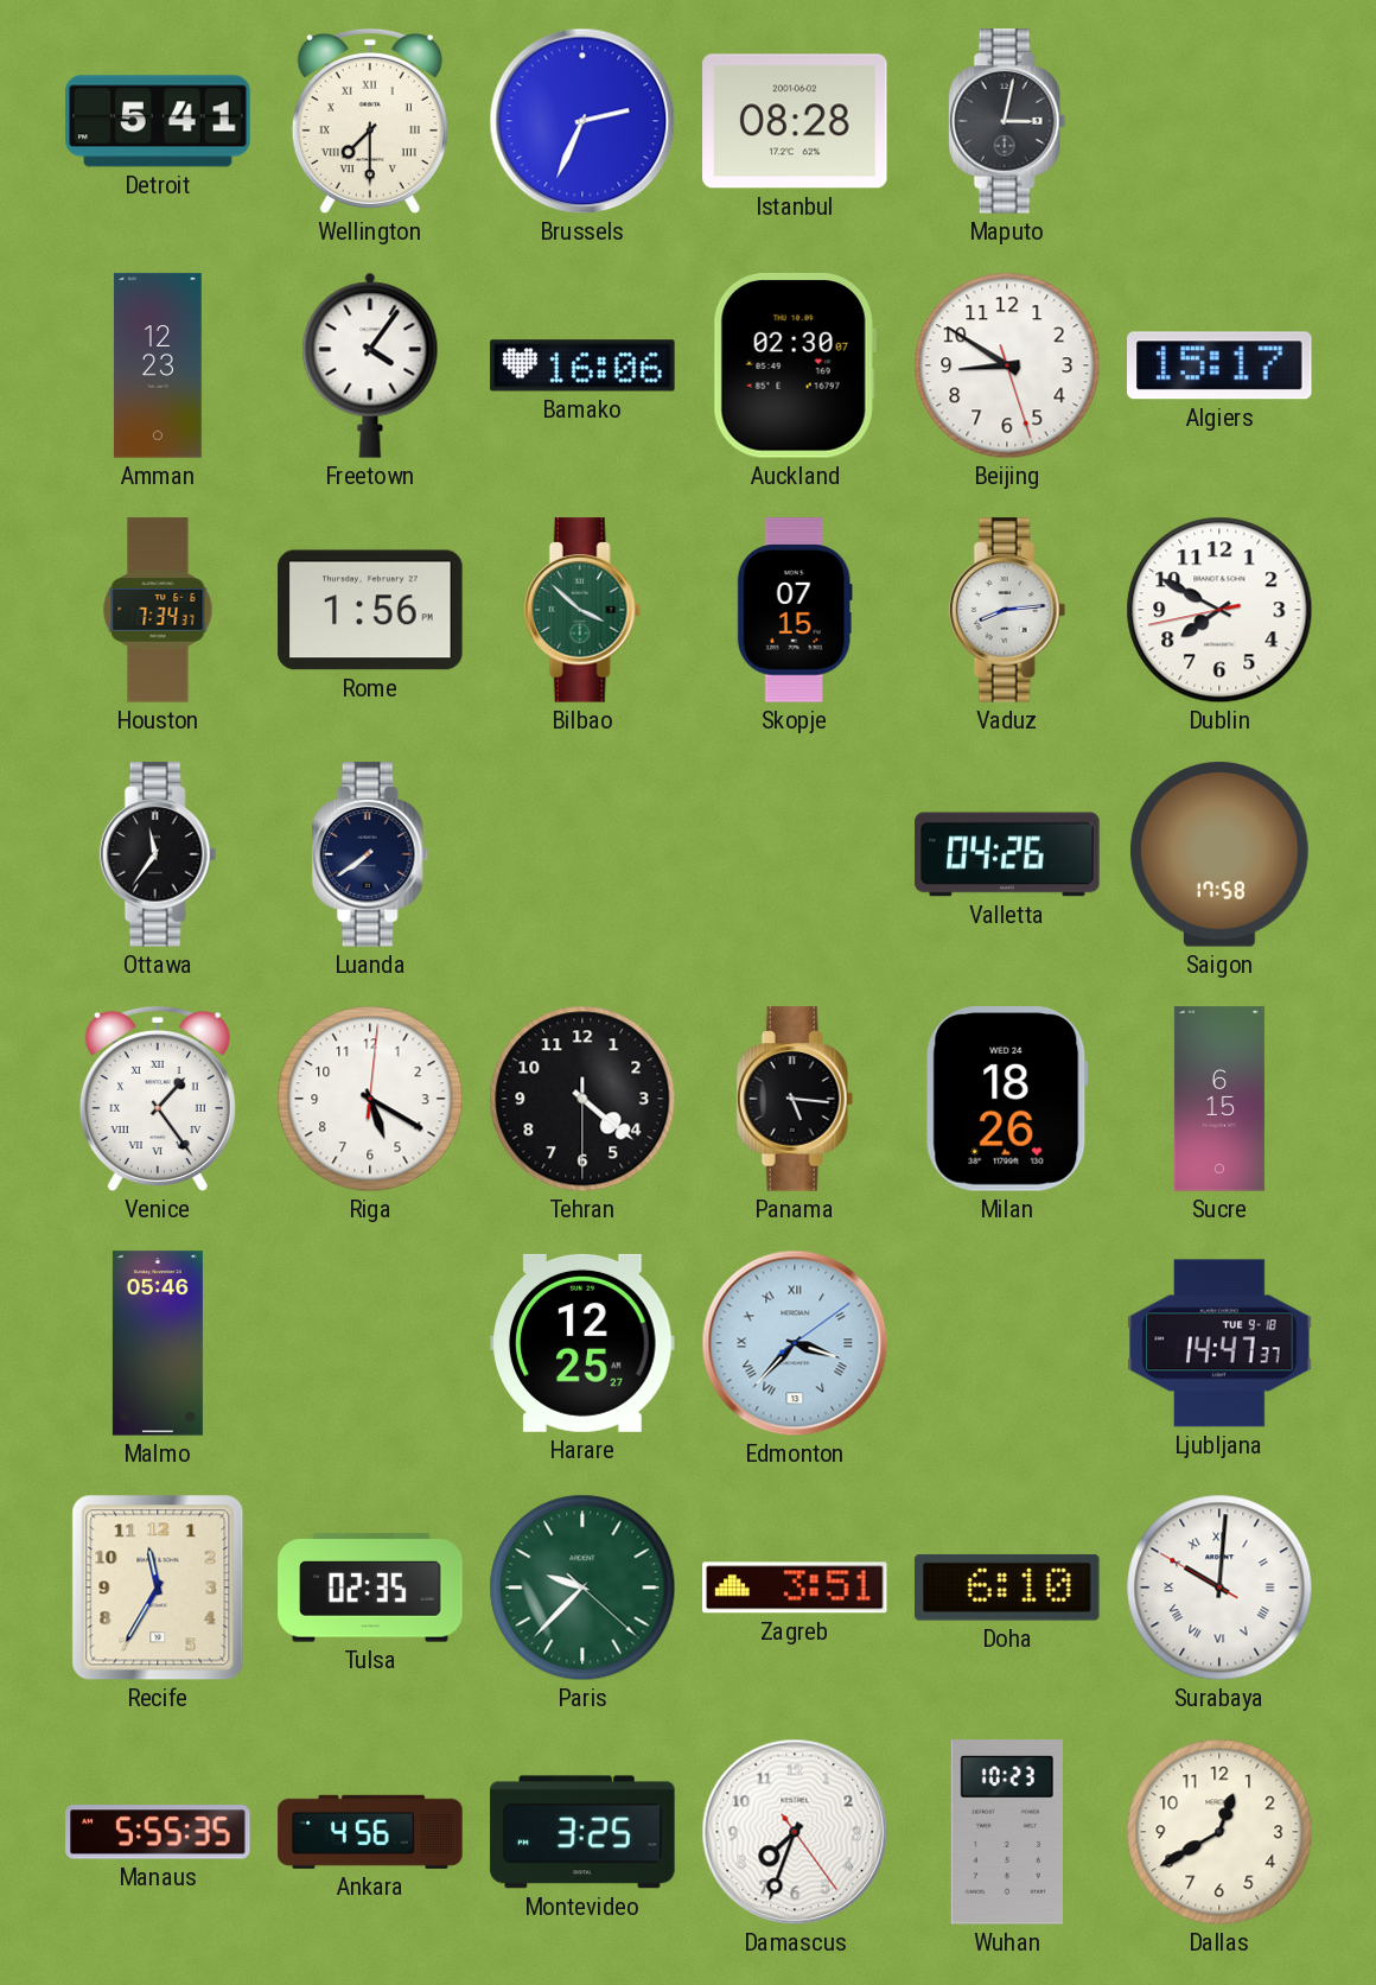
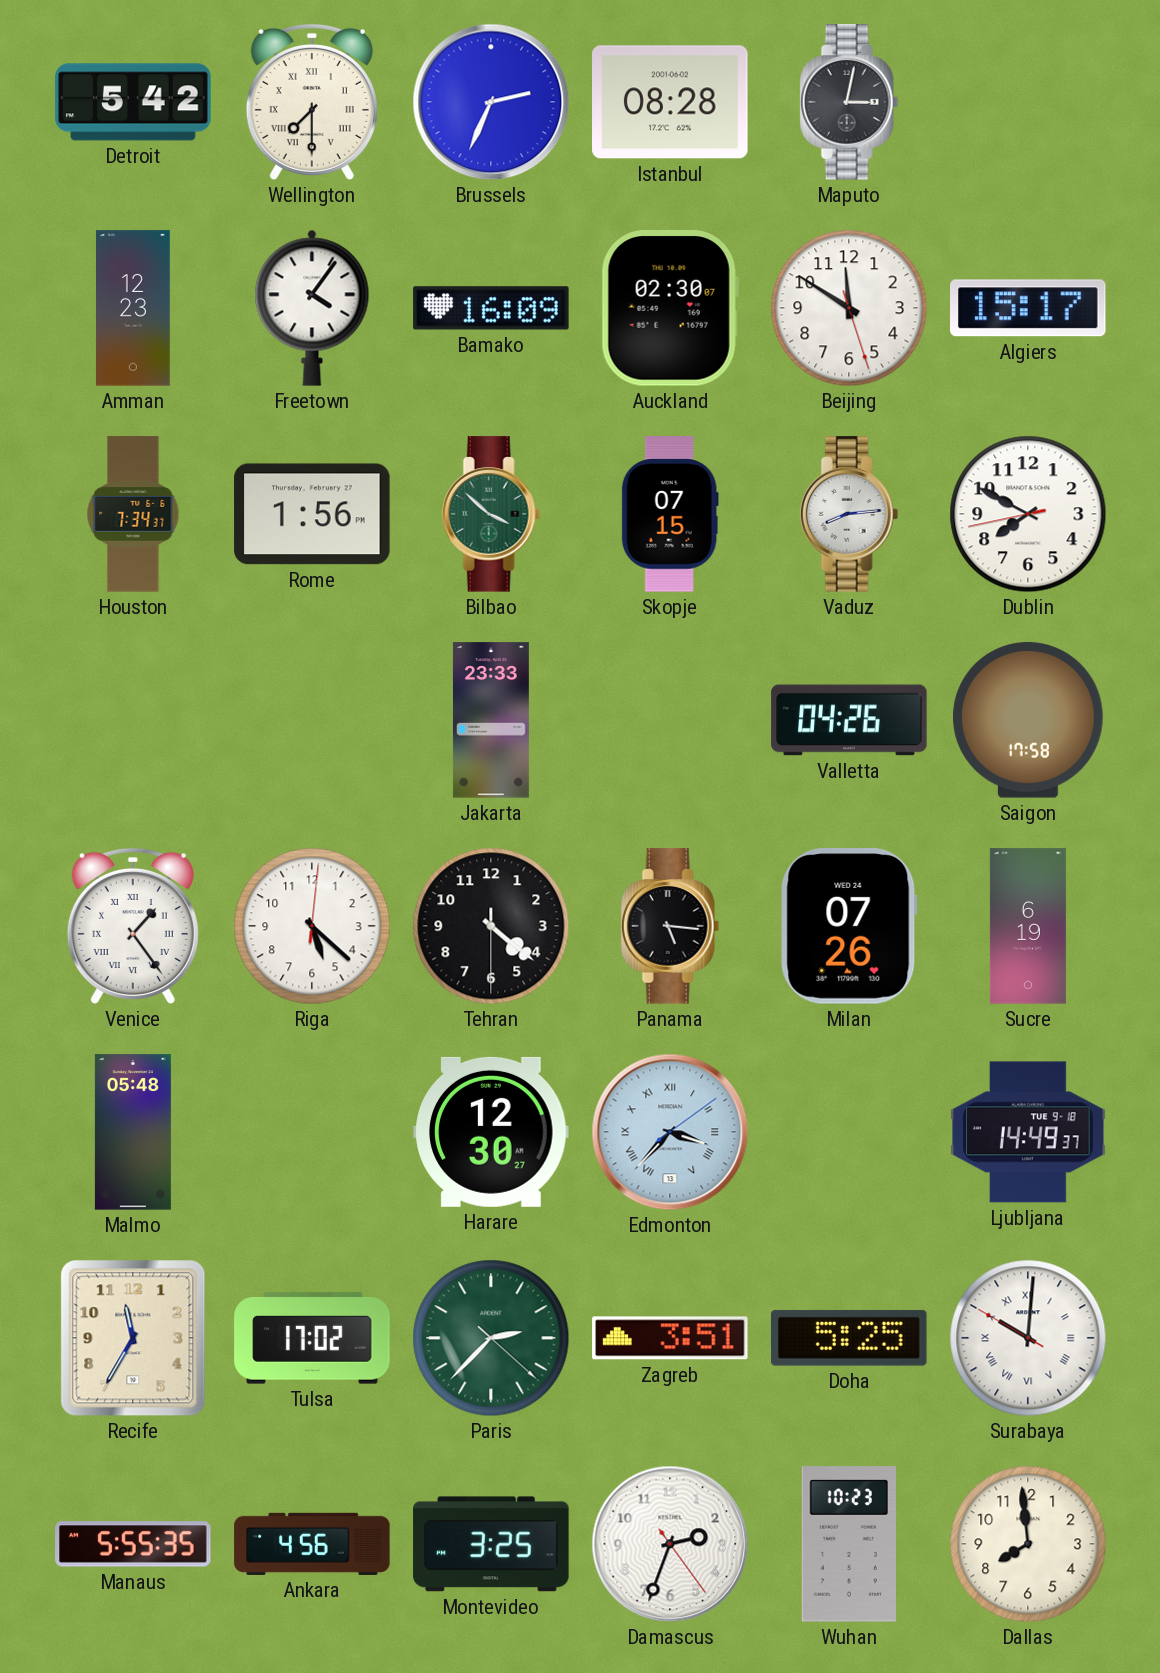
Detroit: 5:41 -> 5:42
Bamako: 16:06 -> 16:09
Beijing: 8:50 -> 11:50
Ottawa: 11:36 -> none
Luanda: 7:39 -> none
Jakarta: none -> 23:33
Riga: 5:20 -> 5:22
Milan: 18:26 -> 07:26
Sucre: 6:15 -> 6:19
Malmo: 05:46 -> 05:48
Harare: 12:25 -> 12:30
Ljubljana: 14:47 -> 14:49
Tulsa: 02:35 -> 17:02
Paris: 9:37 -> 2:37
Doha: 6:10 -> 5:25
Damascus: 7:33 -> 2:33
Dallas: 12:40 -> 7:59
